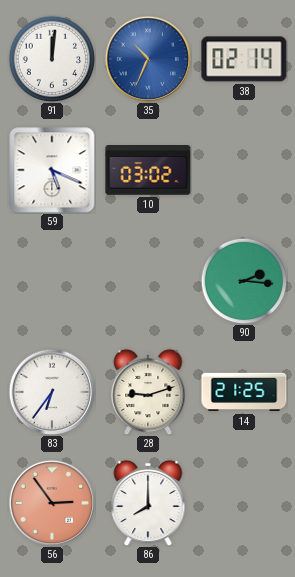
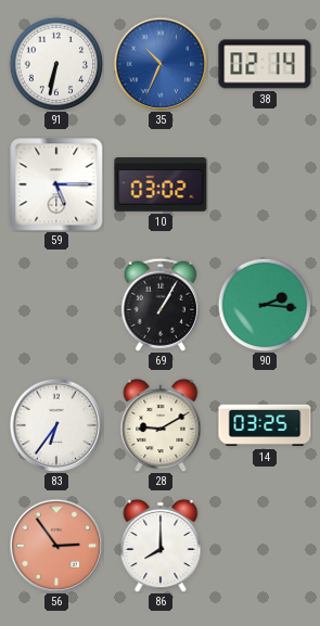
91: 12:01 -> 6:32
59: 5:19 -> 5:15
69: none -> 1:05
28: 9:12 -> 9:10
14: 21:25 -> 03:25
